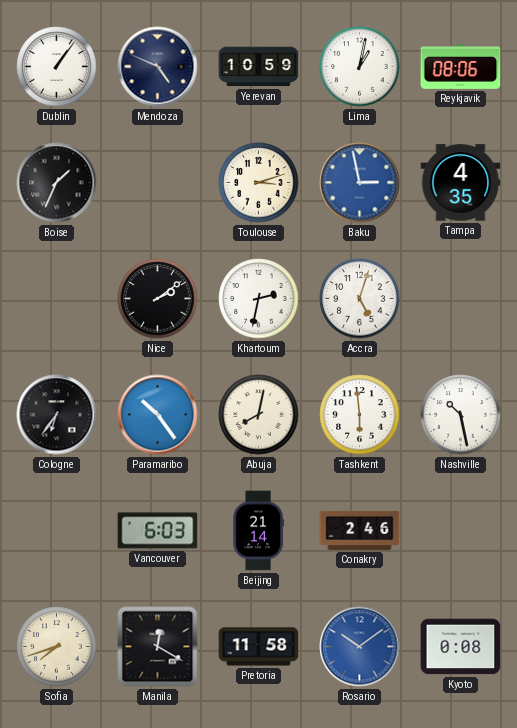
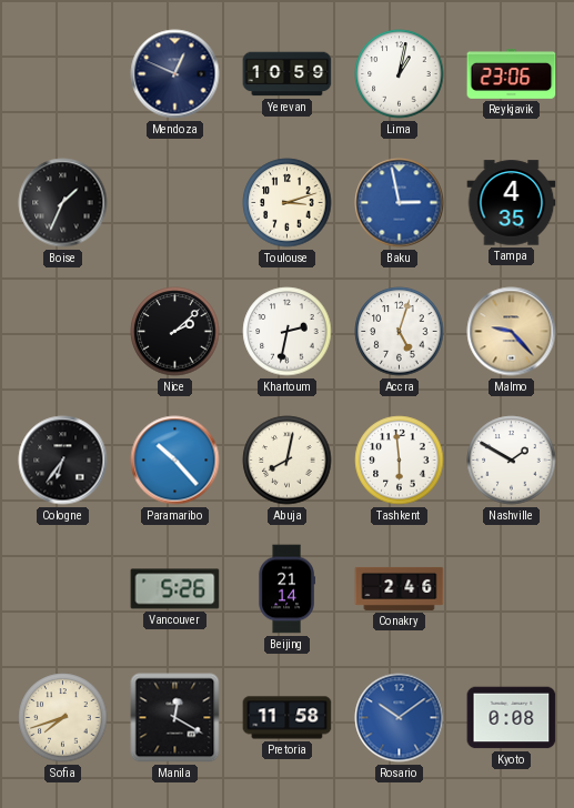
Dublin: 1:06 -> none
Mendoza: 4:49 -> 12:49
Reykjavik: 08:06 -> 23:06
Nice: 2:09 -> 2:08
Malmo: none -> 9:23
Paramaribo: 10:24 -> 10:23
Nashville: 10:28 -> 1:50
Vancouver: 6:03 -> 5:26
